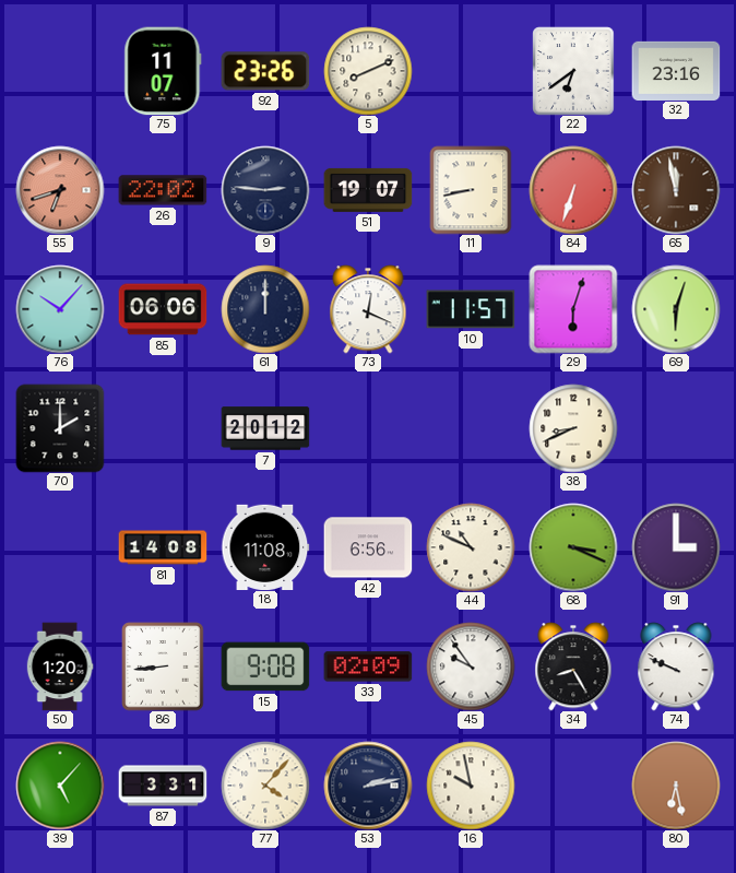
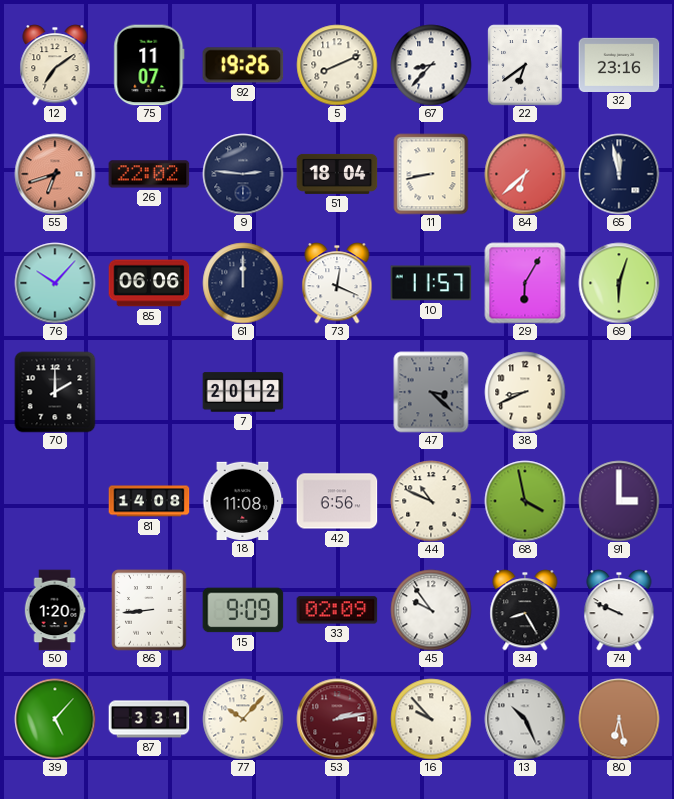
12: none -> 7:09
92: 23:26 -> 19:26
67: none -> 8:37
51: 19:07 -> 18:04
84: 6:33 -> 6:38
65 dial: brown -> navy
29: 6:03 -> 6:05
47: none -> 3:22
68: 3:19 -> 3:58
15: 9:08 -> 9:09
77: 4:07 -> 10:07
53 dial: navy -> burgundy
16: 9:58 -> 9:53
13: none -> 10:26
